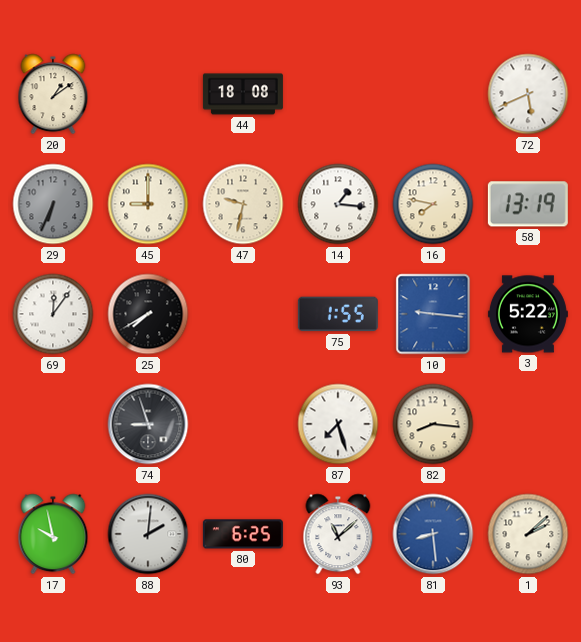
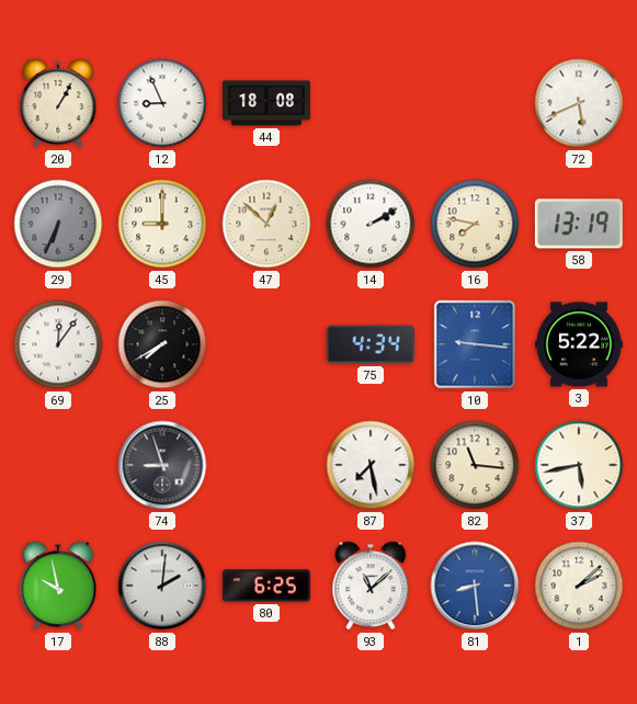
20: 1:09 -> 1:05
12: none -> 8:56
47: 9:32 -> 12:52
14: 1:16 -> 2:10
75: 1:55 -> 4:34
87: 7:27 -> 7:28
82: 8:16 -> 11:16
37: none -> 5:43
